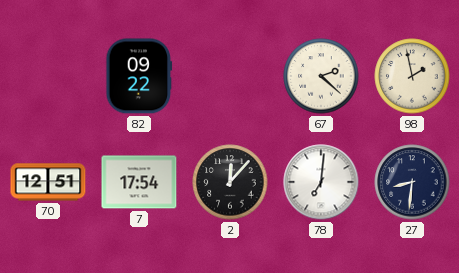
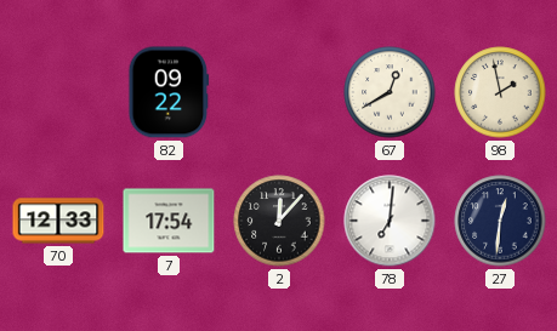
67: 2:22 -> 12:40
70: 12:51 -> 12:33
27: 8:31 -> 12:31
